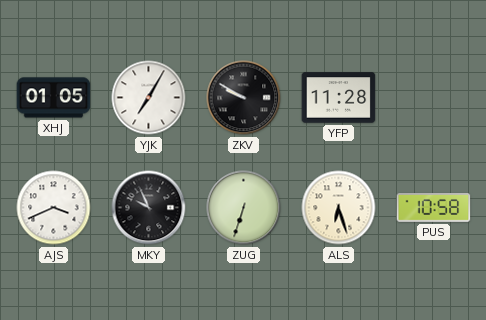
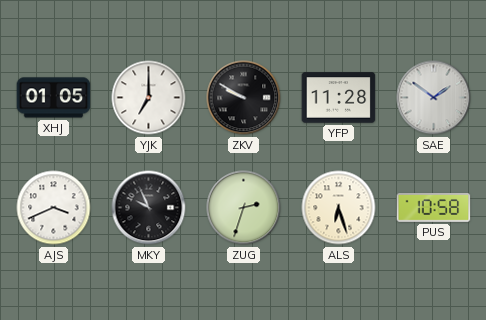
YJK: 7:05 -> 7:00
SAE: none -> 1:51
ZUG: 6:33 -> 2:33
